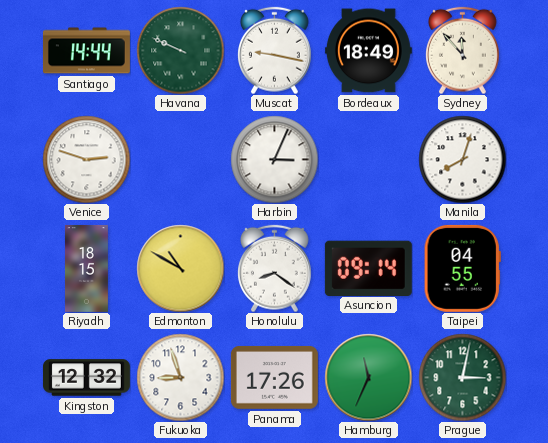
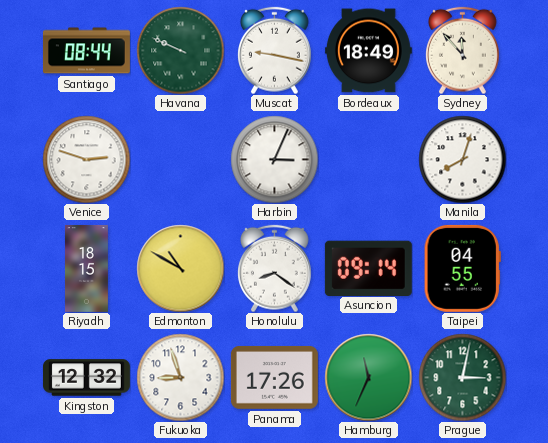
Santiago: 14:44 -> 08:44
